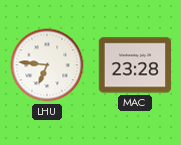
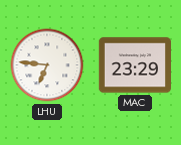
MAC: 23:28 -> 23:29
